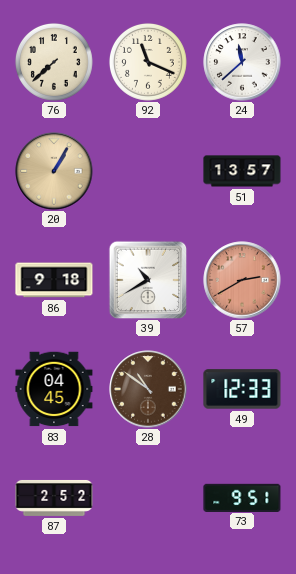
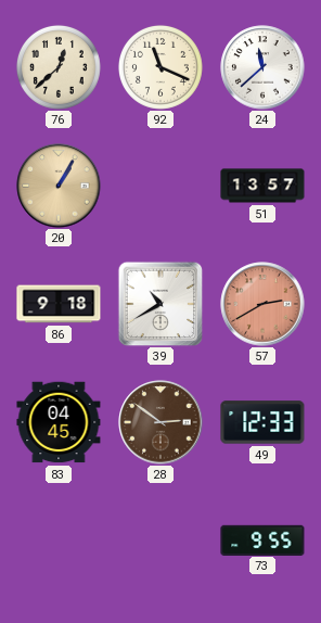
76: 7:38 -> 12:38
28: 10:51 -> 2:51
87: 2:52 -> none
73: 9:51 -> 9:55
